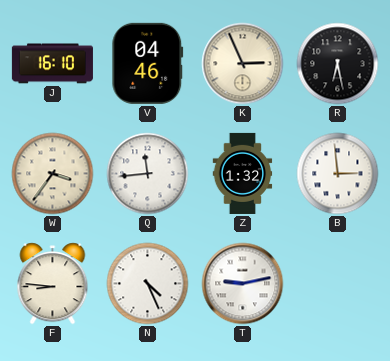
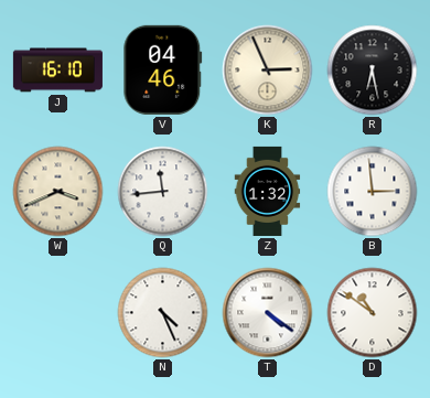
W: 3:36 -> 3:41
F: 8:46 -> none
T: 9:13 -> 4:21
D: none -> 10:51
